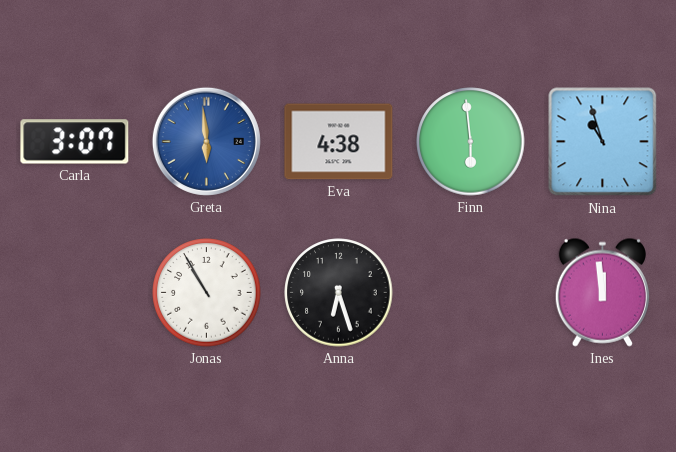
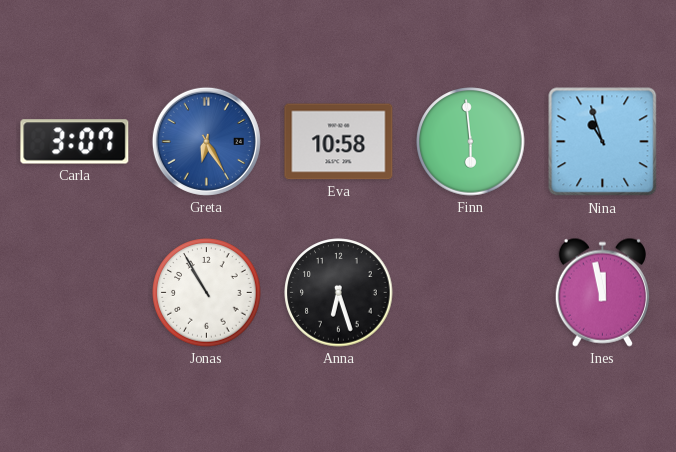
Greta: 5:59 -> 6:25
Eva: 4:38 -> 10:58
Ines: 11:59 -> 11:58
